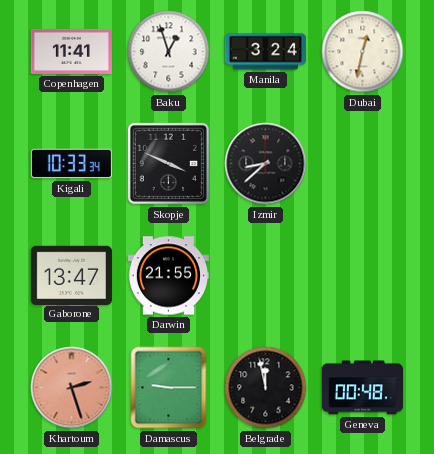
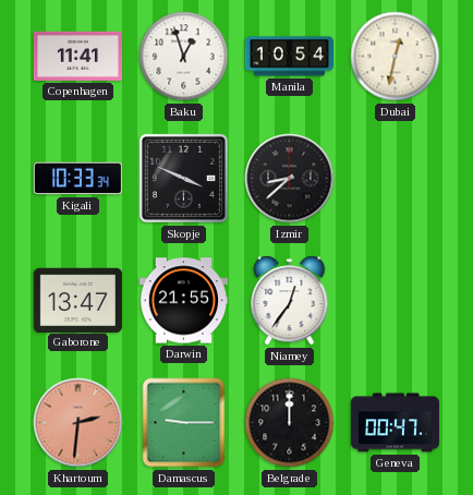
Manila: 3:24 -> 10:54
Niamey: none -> 12:36
Khartoum: 2:27 -> 2:31
Belgrade: 11:58 -> 12:00
Geneva: 00:48 -> 00:47
